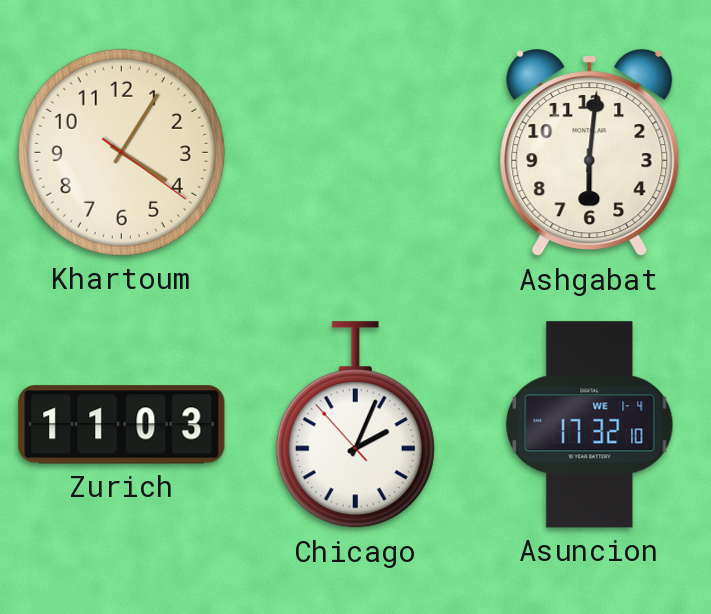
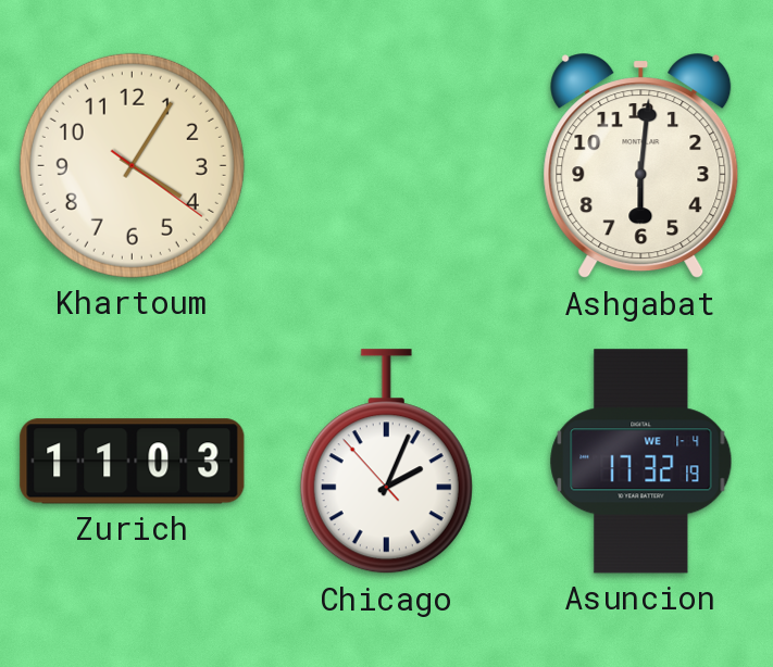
Asuncion: 17:32:10 -> 17:32:19
